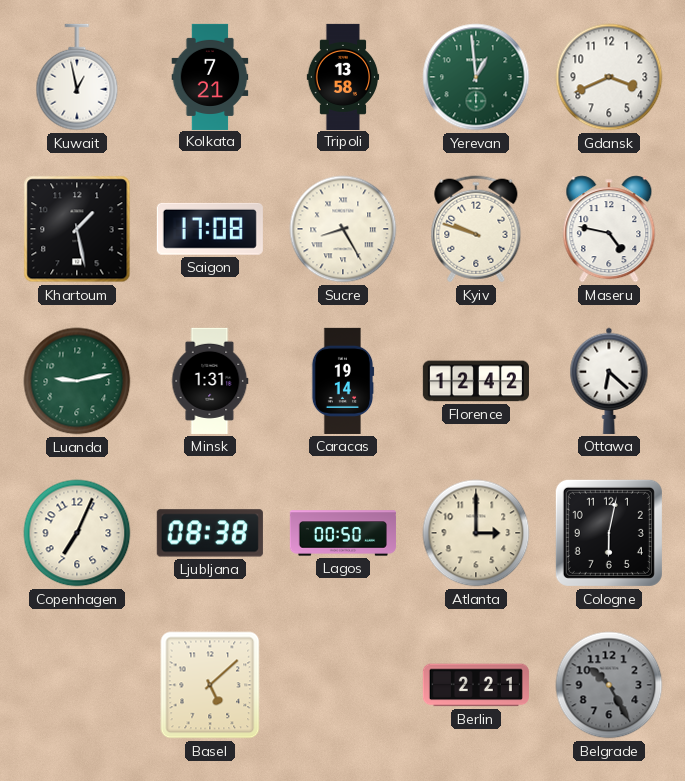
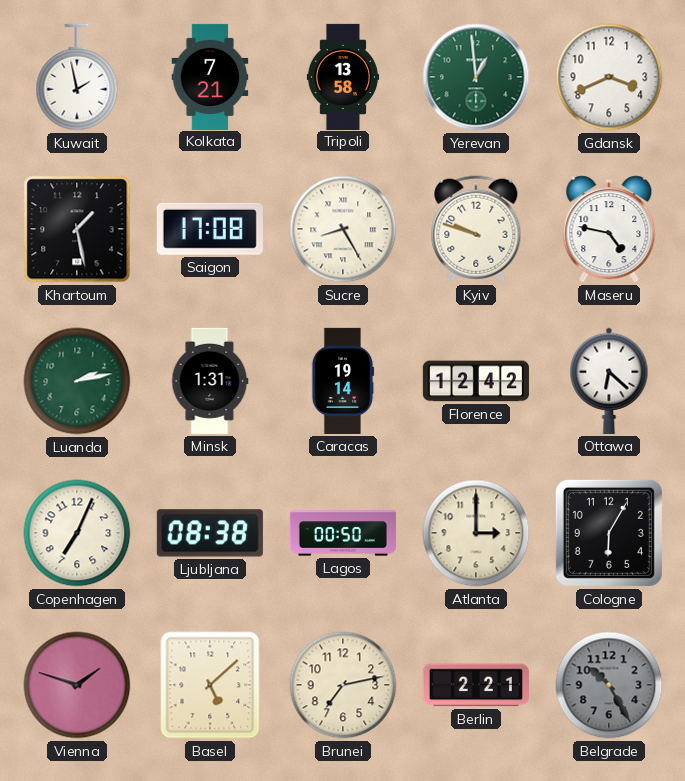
Kuwait: 12:58 -> 1:58
Luanda: 9:13 -> 2:13
Cologne: 6:02 -> 6:05
Vienna: none -> 1:48
Brunei: none -> 7:13
